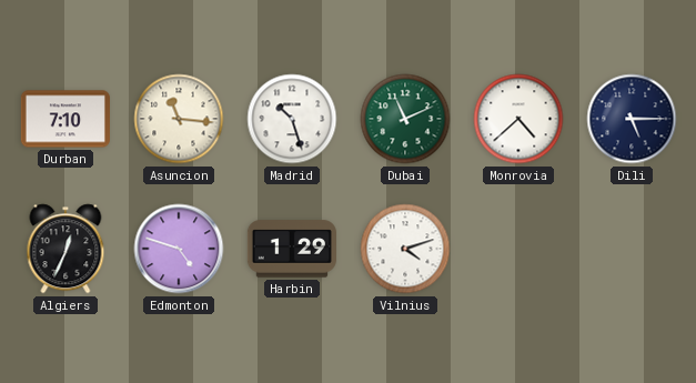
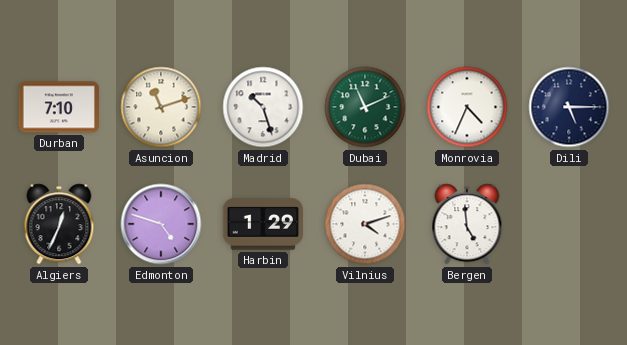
Asuncion: 11:16 -> 11:12
Monrovia: 4:38 -> 4:34
Bergen: none -> 4:59
